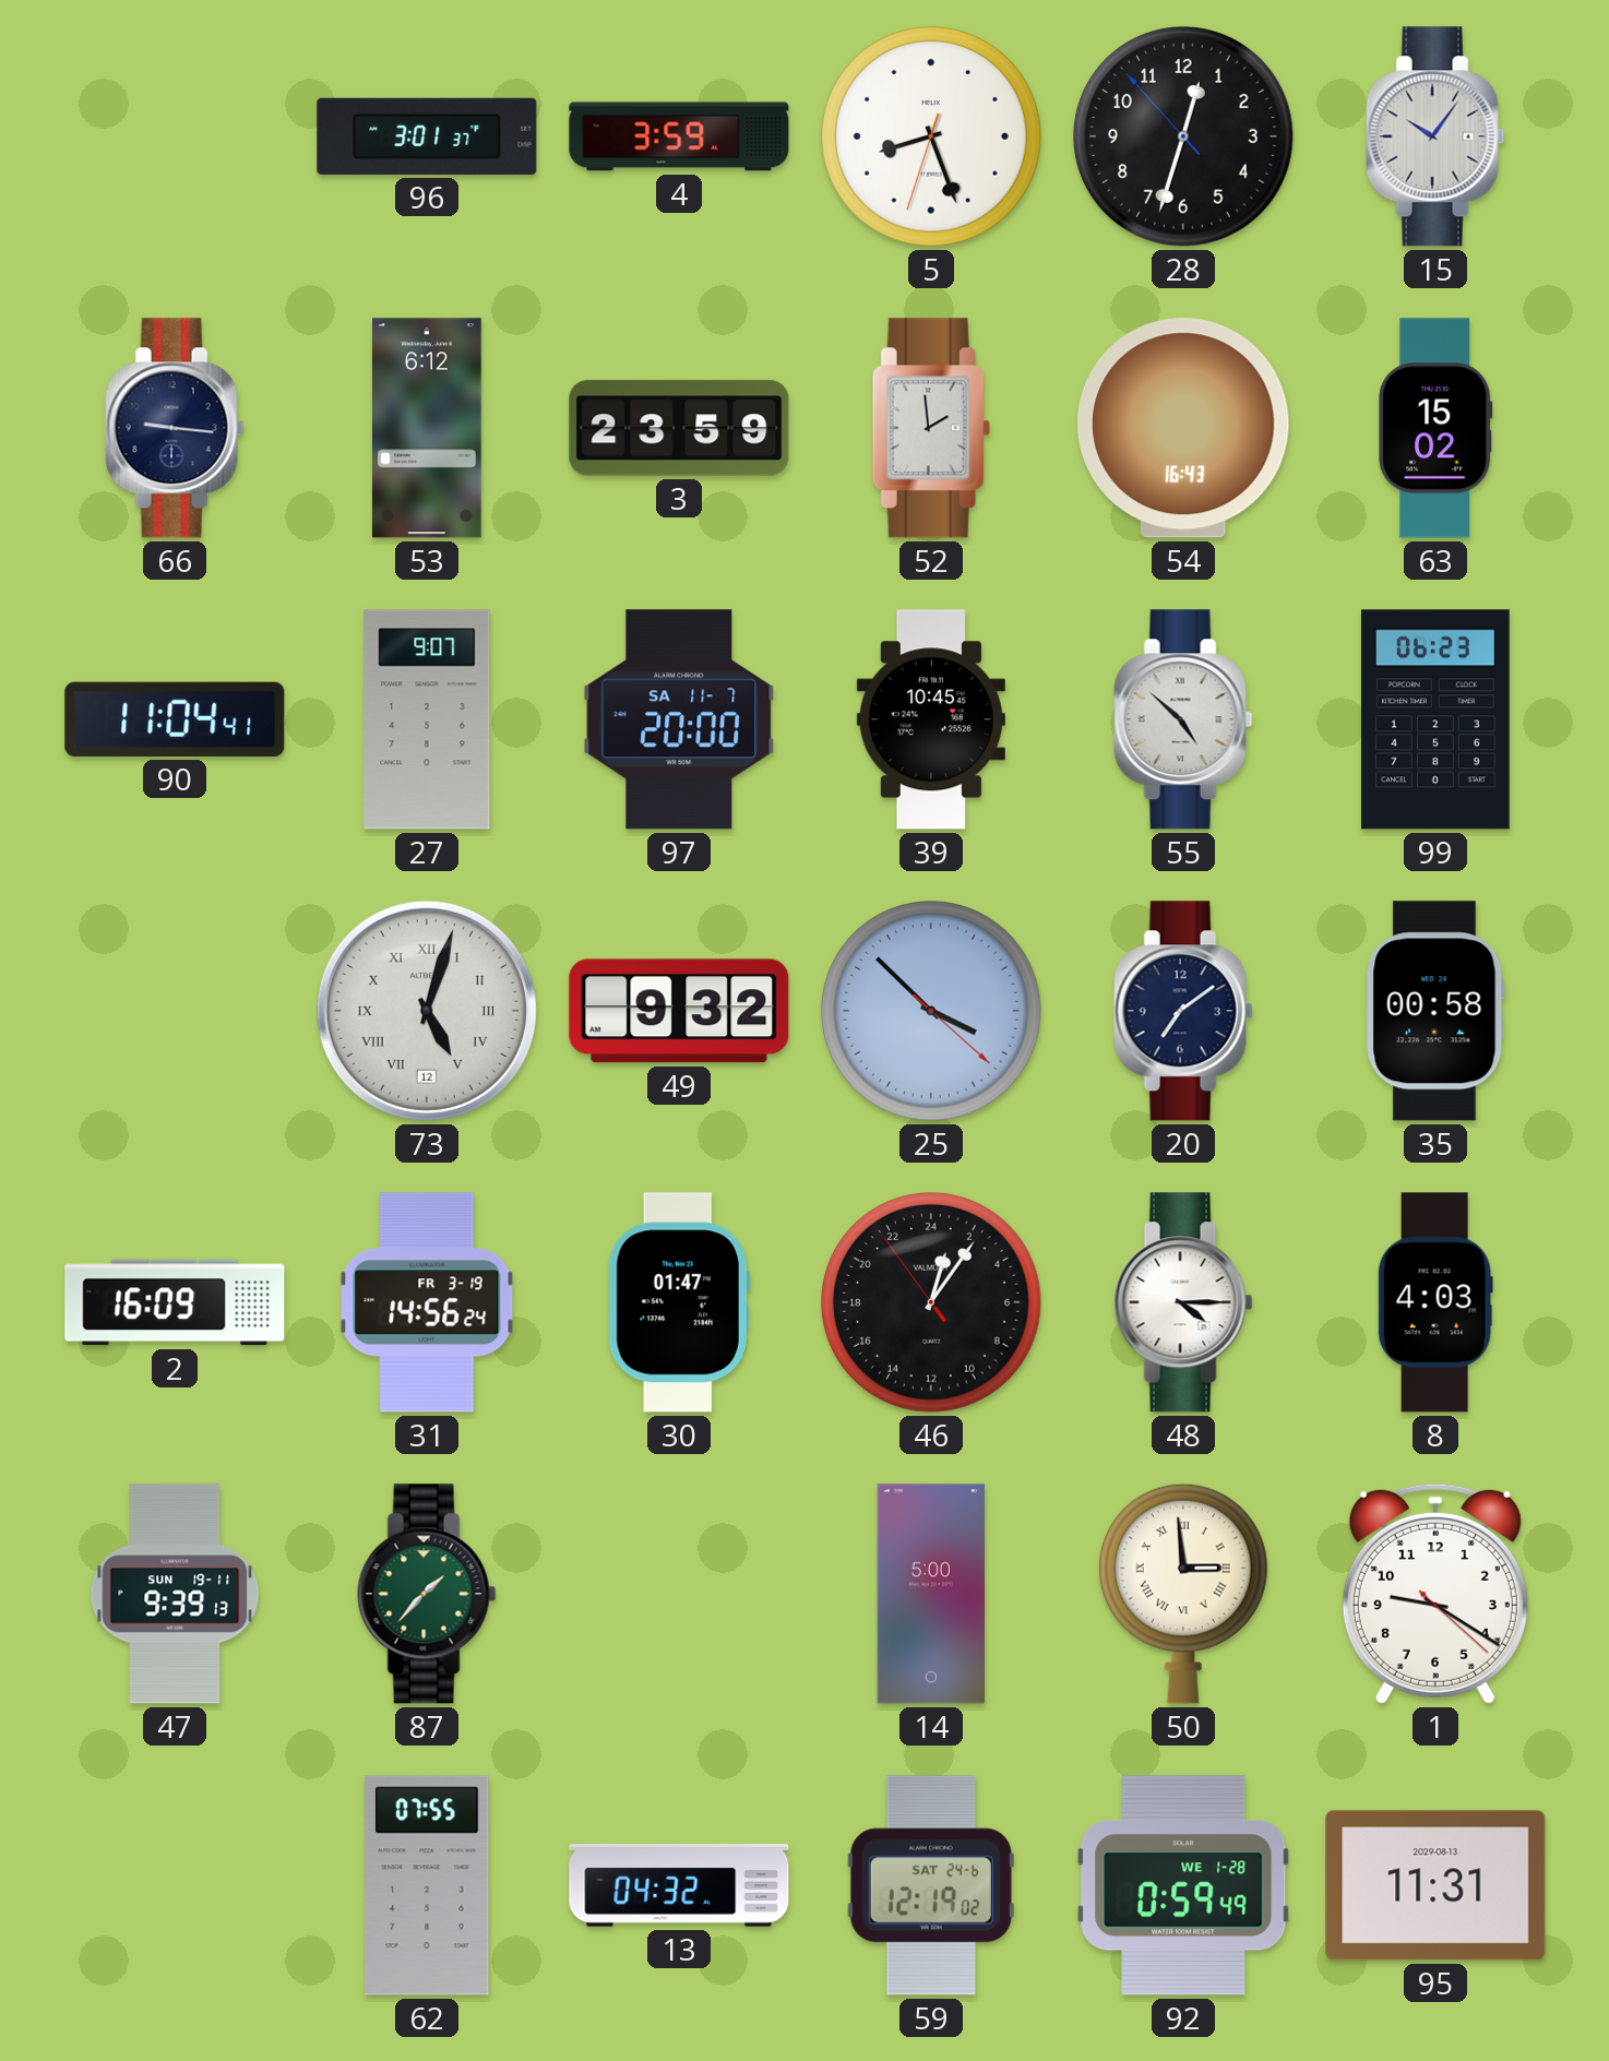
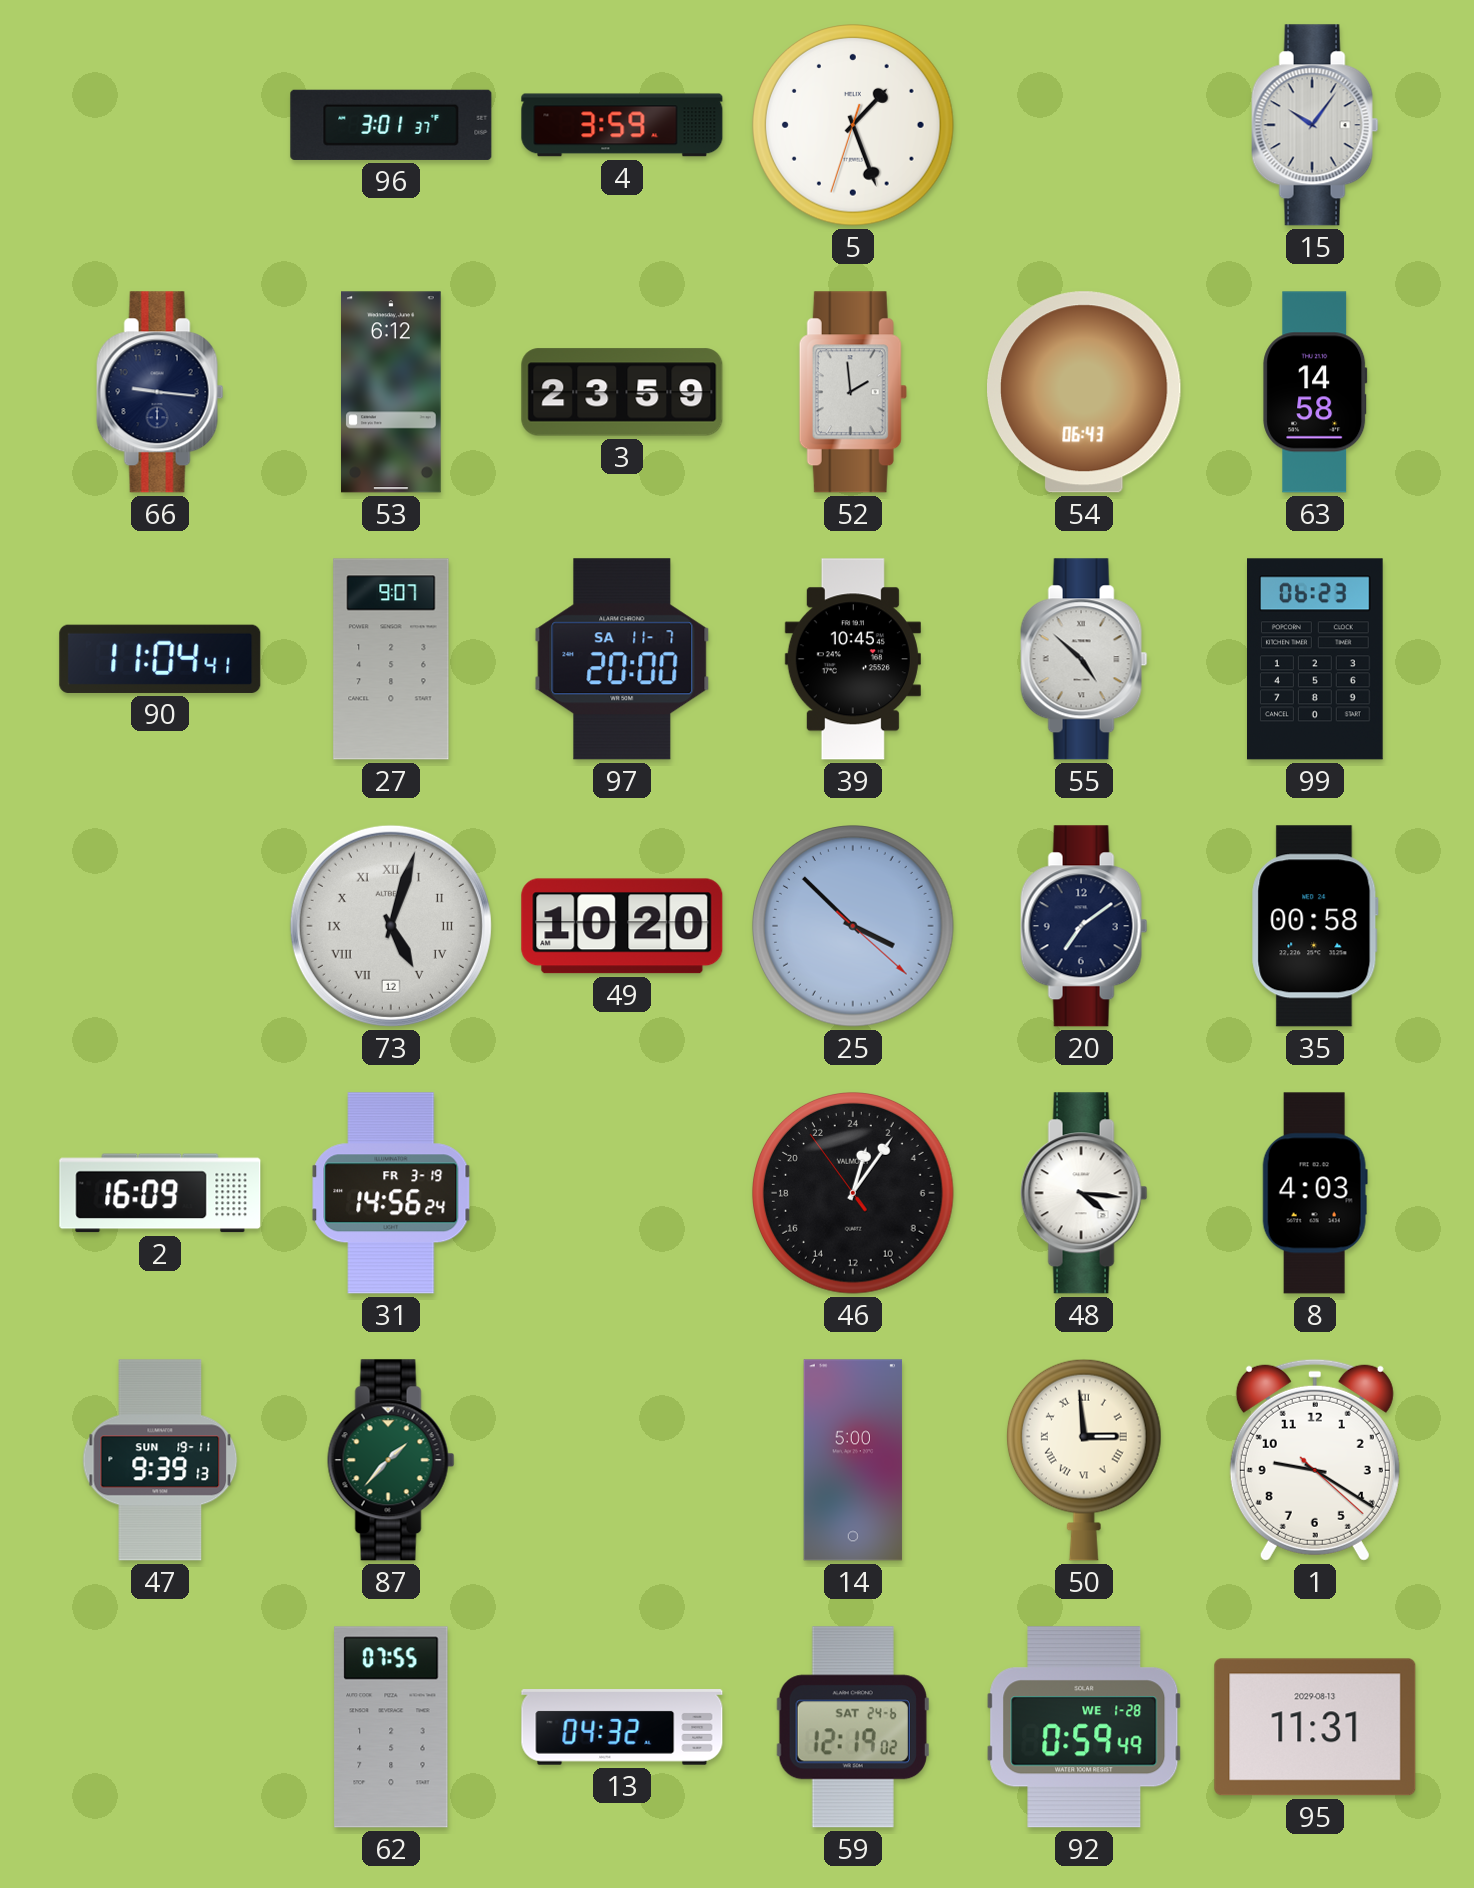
5: 8:26 -> 1:26
28: 12:32 -> none
54: 16:43 -> 06:43
63: 15:02 -> 14:58
49: 9:32 -> 10:20
30: 01:47 -> none
48: 4:15 -> 4:16
